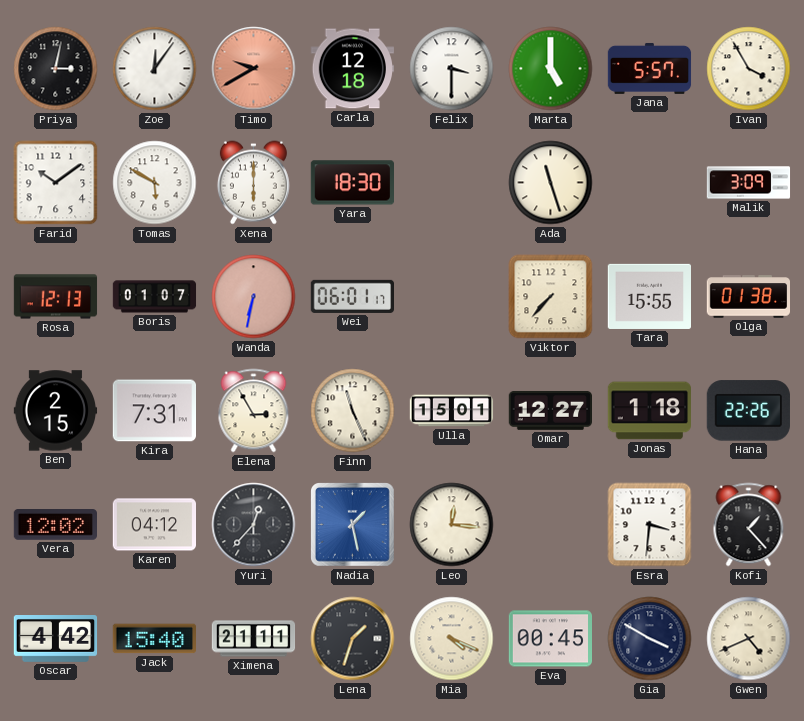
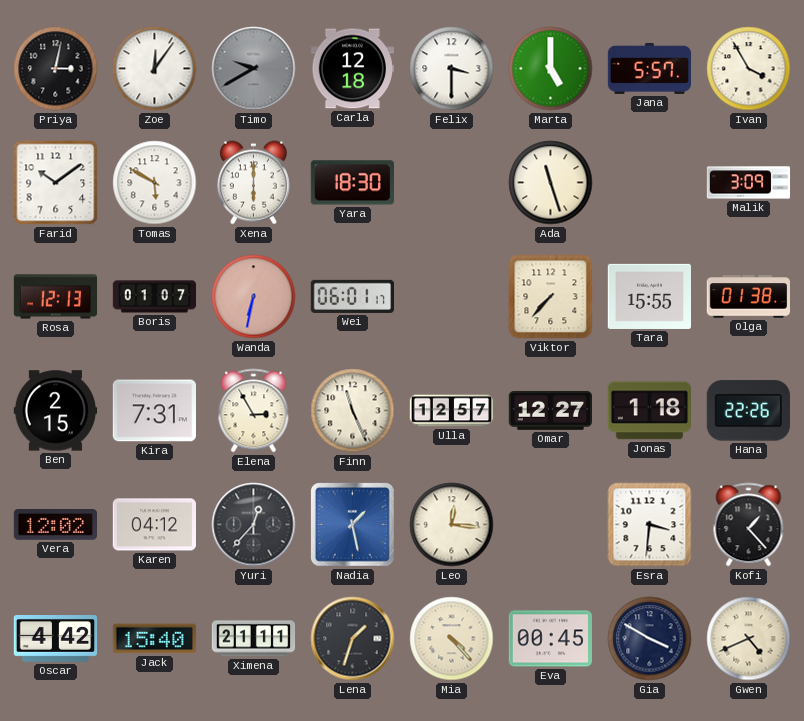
Timo dial: salmon -> grey
Ulla: 15:01 -> 12:57
Mia: 4:19 -> 4:23
